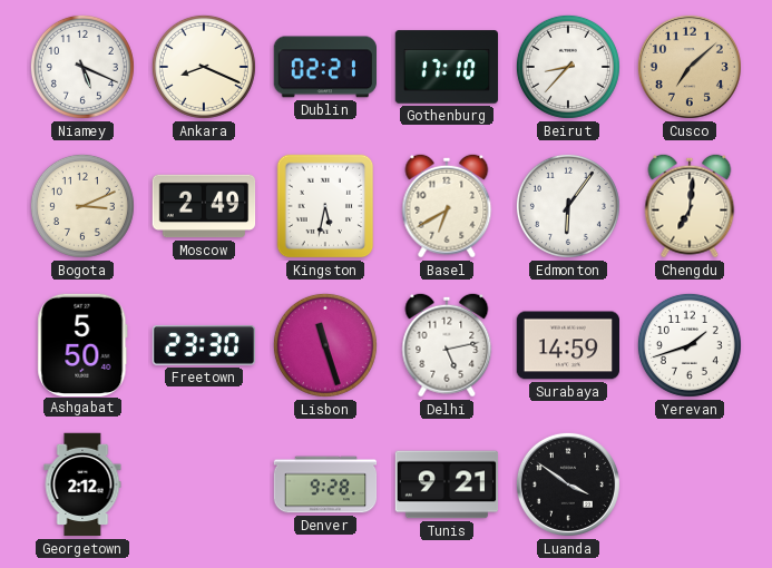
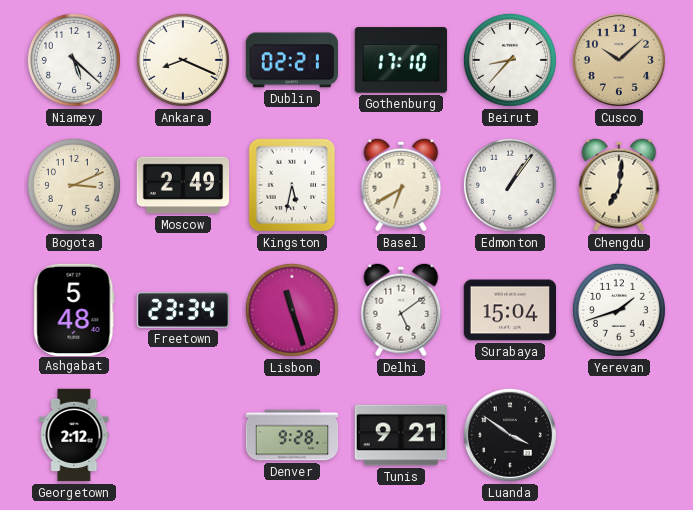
Niamey: 5:19 -> 5:22
Cusco: 7:08 -> 10:08
Edmonton: 6:06 -> 1:06
Ashgabat: 5:50 -> 5:48
Freetown: 23:30 -> 23:34
Delhi: 5:13 -> 5:09
Surabaya: 14:59 -> 15:04
